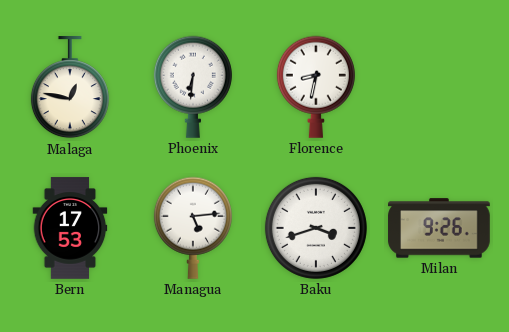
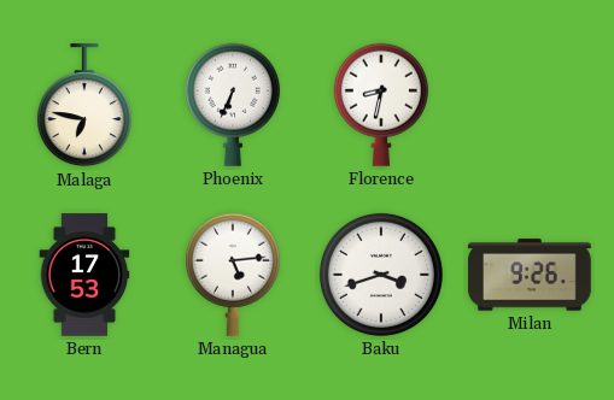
Malaga: 12:47 -> 6:47
Phoenix: 6:31 -> 6:34
